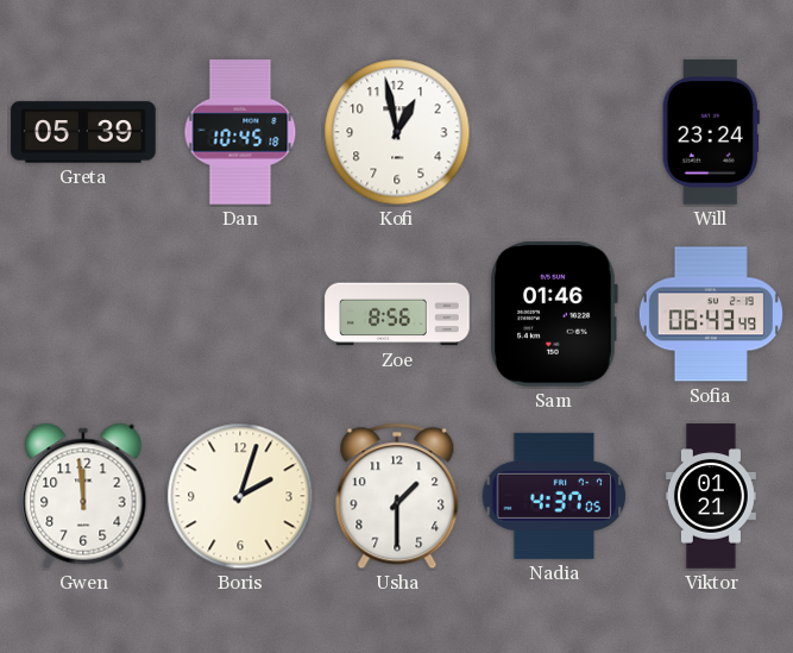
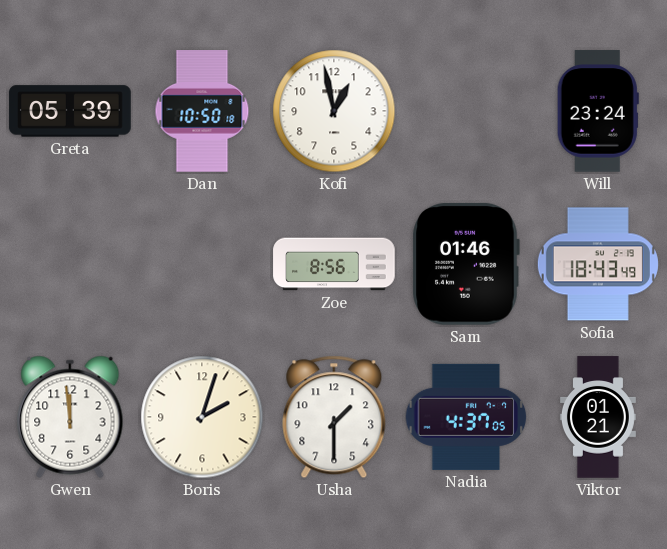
Dan: 10:45 -> 10:50
Sofia: 06:43 -> 18:43
